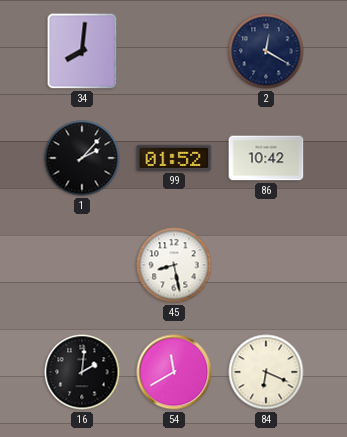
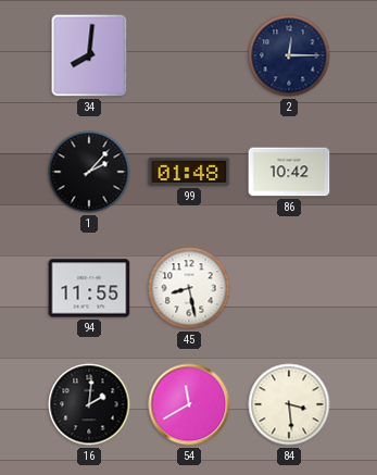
2: 12:20 -> 12:15
99: 01:52 -> 01:48
94: none -> 11:55
84: 6:19 -> 3:29
